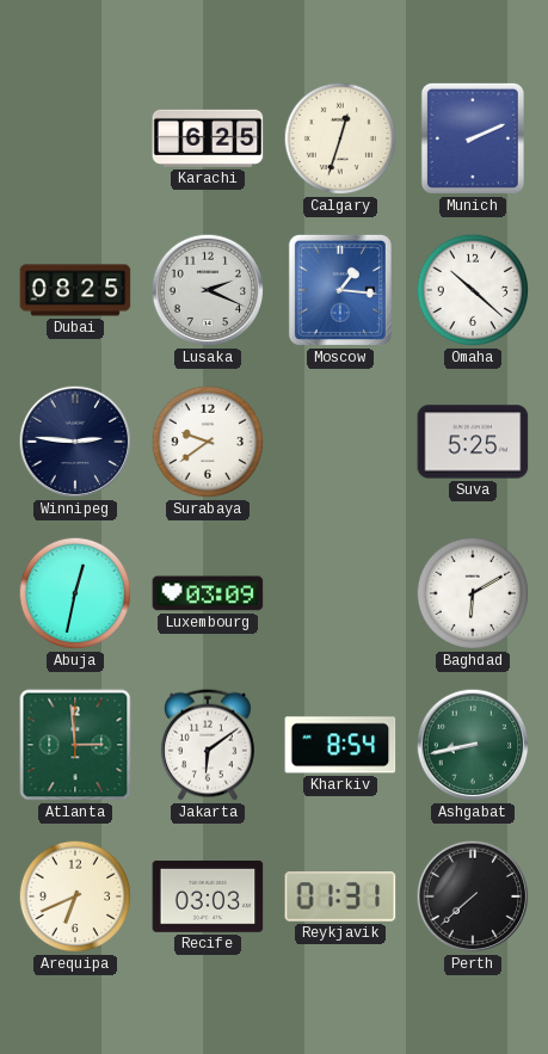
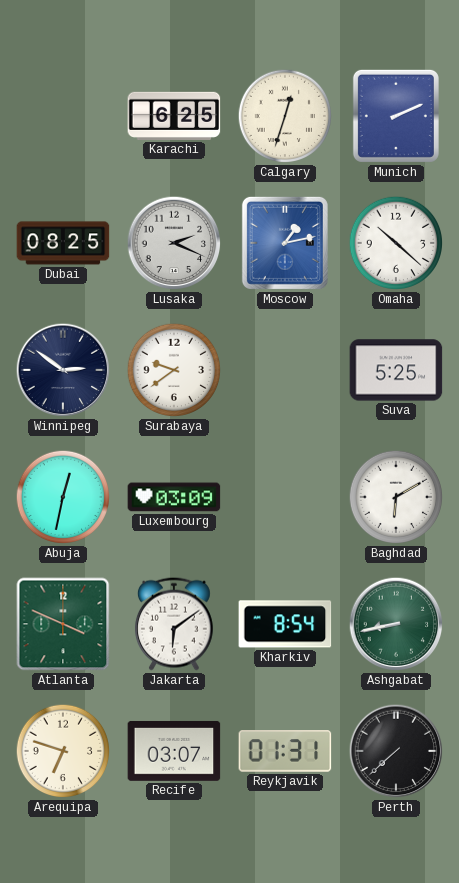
Moscow: 1:16 -> 1:13
Winnipeg: 2:46 -> 2:51
Atlanta: 2:59 -> 3:49
Arequipa: 6:41 -> 6:48
Recife: 03:03 -> 03:07
